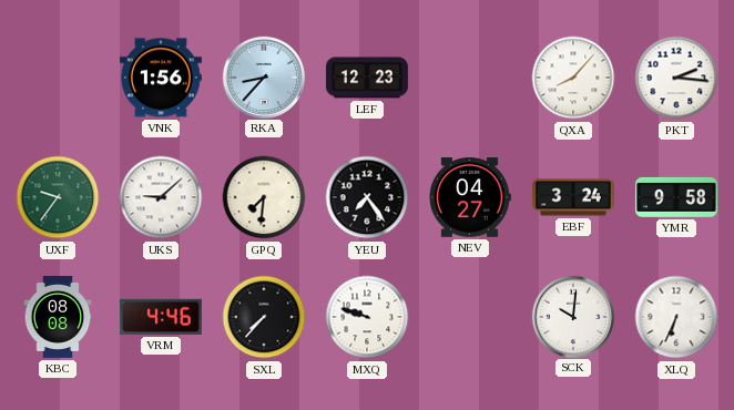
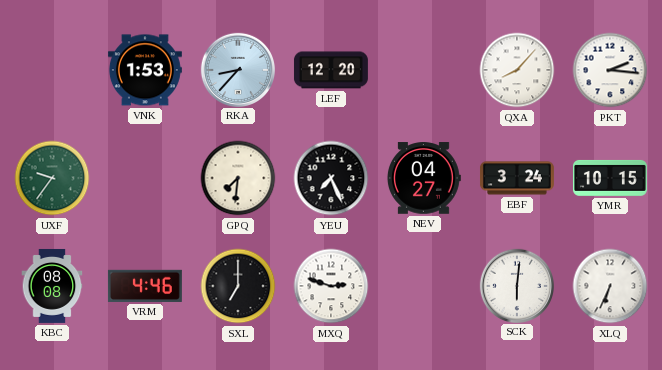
VNK: 1:56 -> 1:53
LEF: 12:23 -> 12:20
UKS: 9:08 -> none
YEU: 7:24 -> 7:26
YMR: 9:58 -> 10:15
SXL: 7:37 -> 7:00
MXQ: 9:48 -> 2:48
SCK: 10:01 -> 6:01
